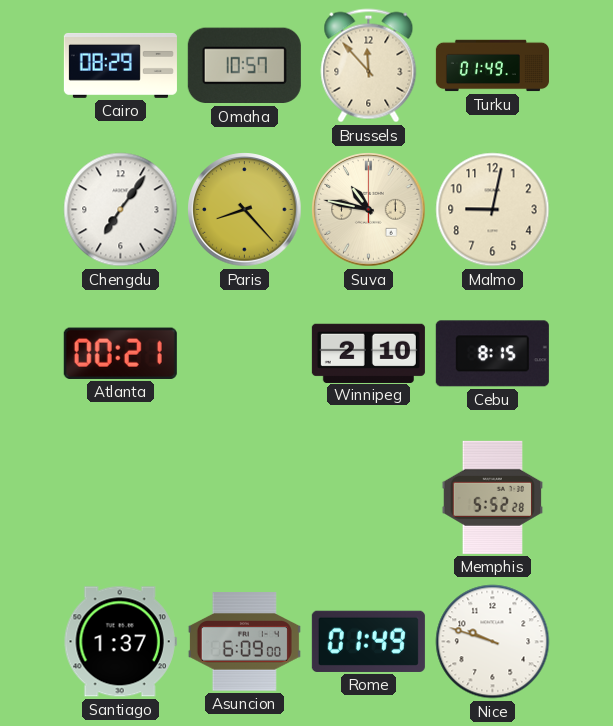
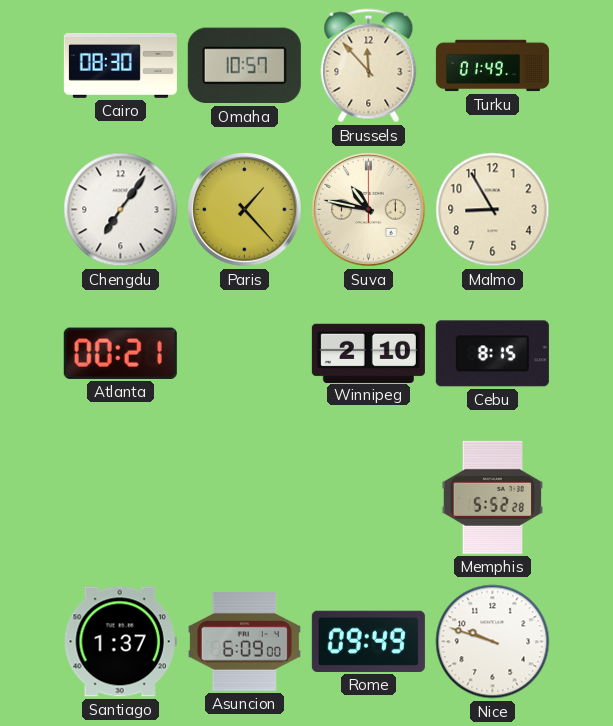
Cairo: 08:29 -> 08:30
Paris: 8:23 -> 1:23
Malmo: 9:02 -> 8:55
Rome: 01:49 -> 09:49
